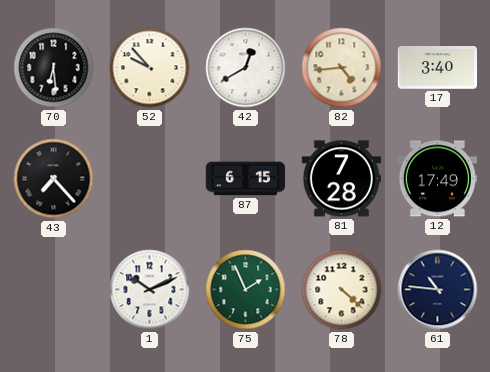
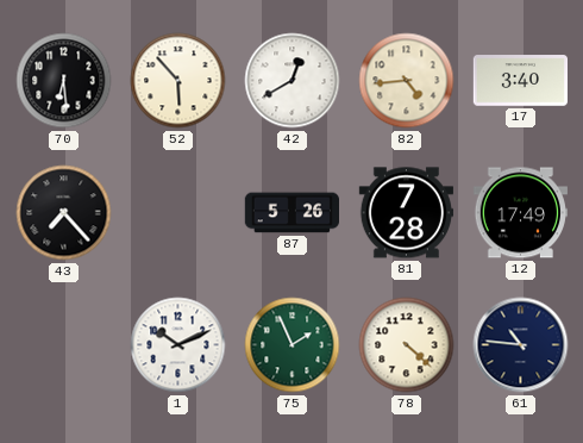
52: 9:53 -> 5:53
87: 6:15 -> 5:26
